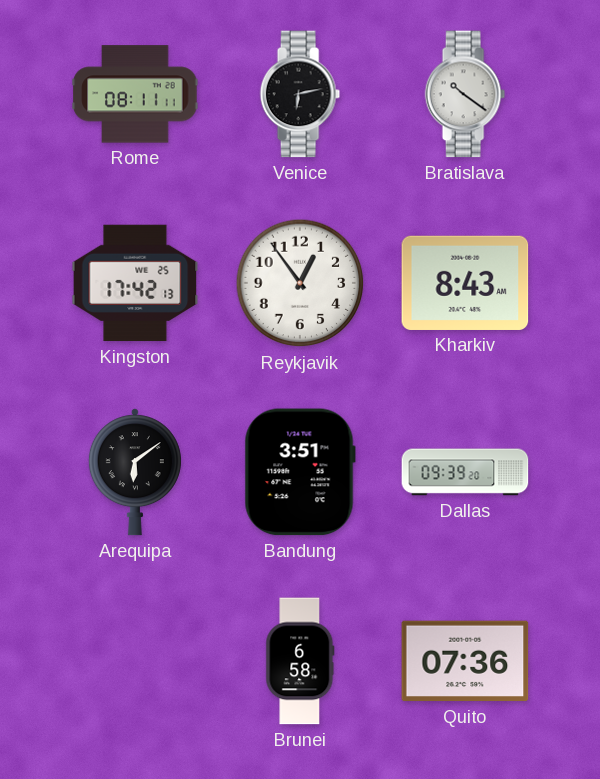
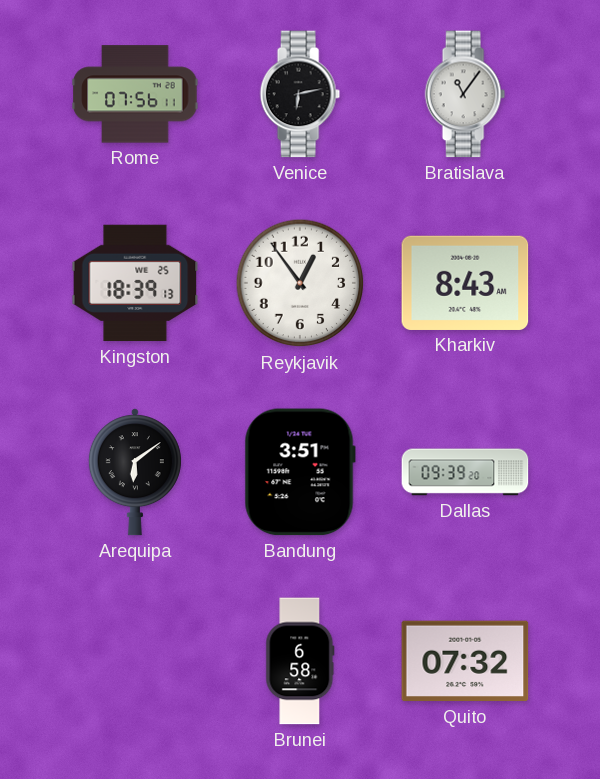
Rome: 08:11 -> 07:56
Bratislava: 10:21 -> 11:06
Kingston: 17:42 -> 18:39
Quito: 07:36 -> 07:32
